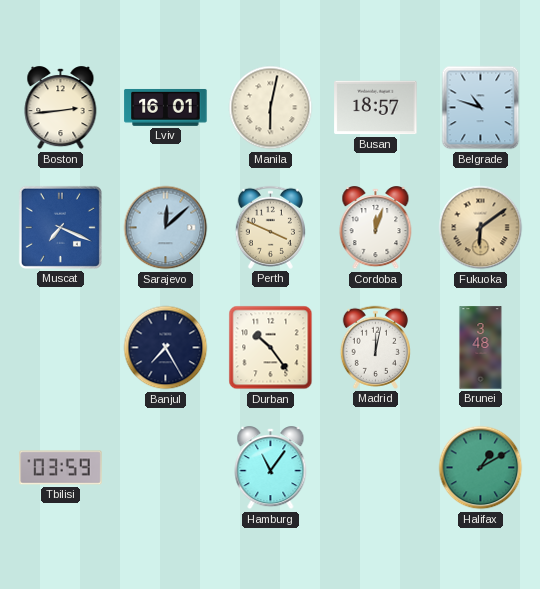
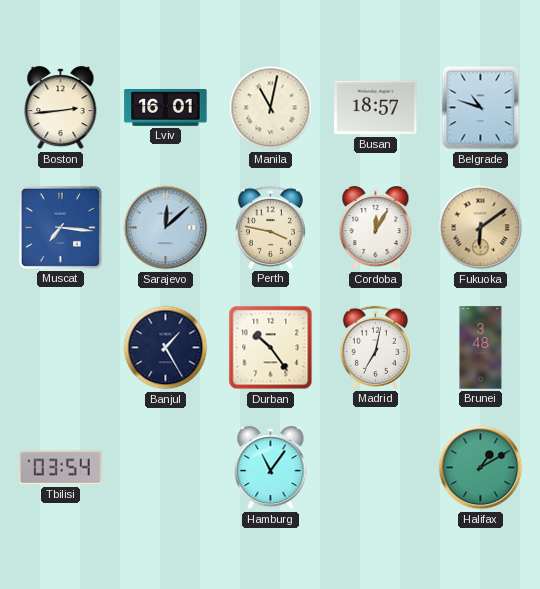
Manila: 6:02 -> 11:02
Muscat: 7:19 -> 7:16
Perth: 3:49 -> 3:47
Cordoba: 12:03 -> 12:05
Banjul: 7:25 -> 1:25
Madrid: 12:02 -> 7:02
Tbilisi: 03:59 -> 03:54
